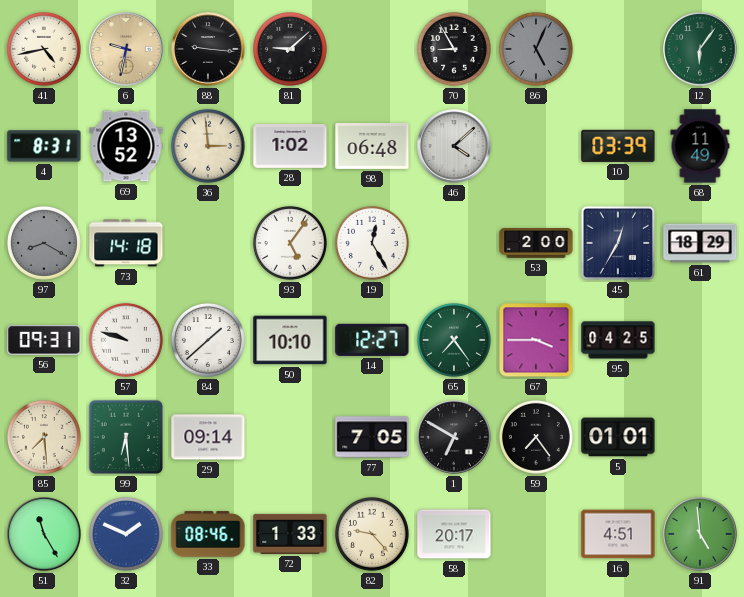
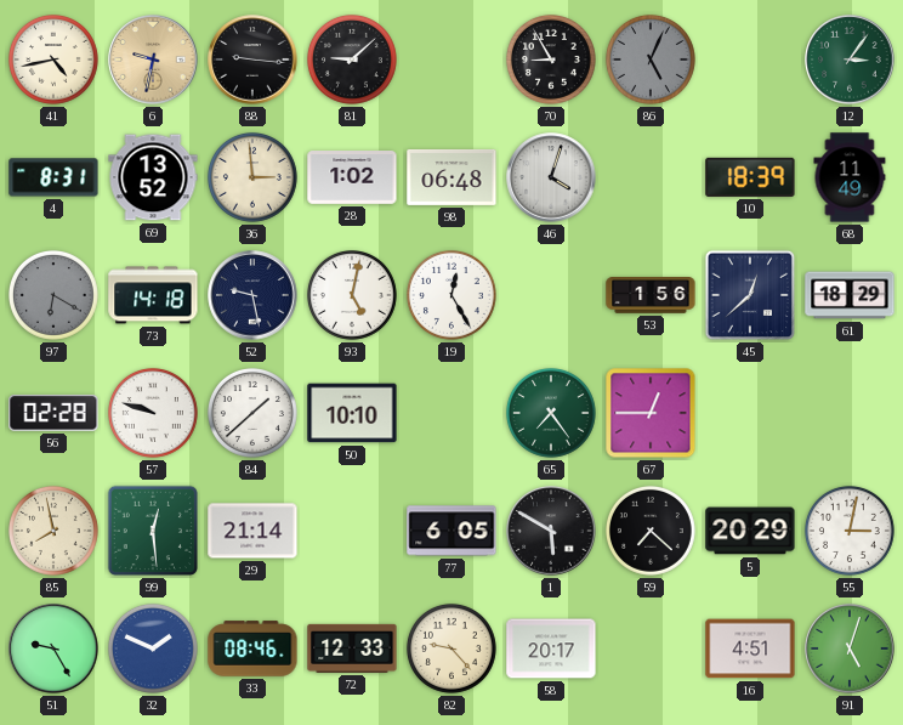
12: 6:06 -> 3:06
46: 4:08 -> 4:03
10: 03:39 -> 18:39
97: 8:20 -> 6:20
52: none -> 9:28
93: 5:06 -> 5:02
53: 2:00 -> 1:56
45: 12:35 -> 12:38
56: 09:31 -> 02:28
14: 12:27 -> none
67: 3:45 -> 12:45
95: 04:25 -> none
85: 7:29 -> 7:58
99: 6:29 -> 12:29
29: 09:14 -> 21:14
77: 7:05 -> 6:05
1: 6:50 -> 5:50
59: 7:24 -> 7:22
5: 01:01 -> 20:29
55: none -> 3:02
51: 11:25 -> 9:25
72: 1:33 -> 12:33
91: 4:59 -> 5:03
